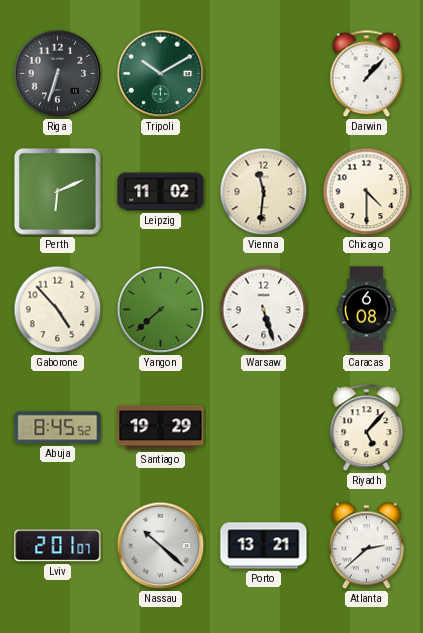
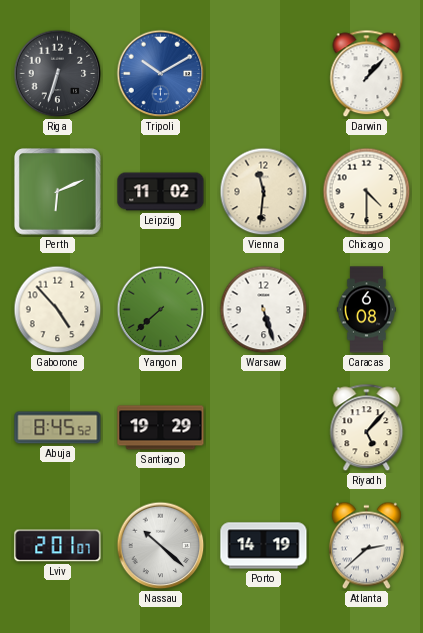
Tripoli dial: green -> blue
Porto: 13:21 -> 14:19
